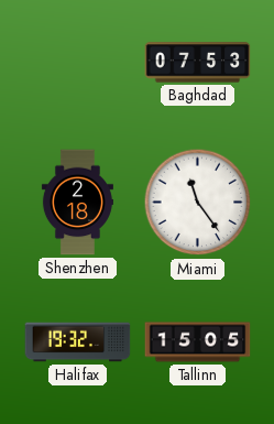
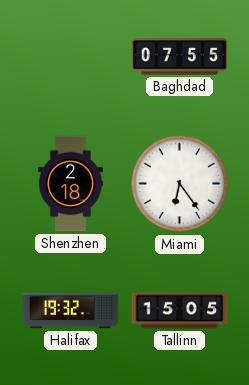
Baghdad: 07:53 -> 07:55
Miami: 11:24 -> 6:24
